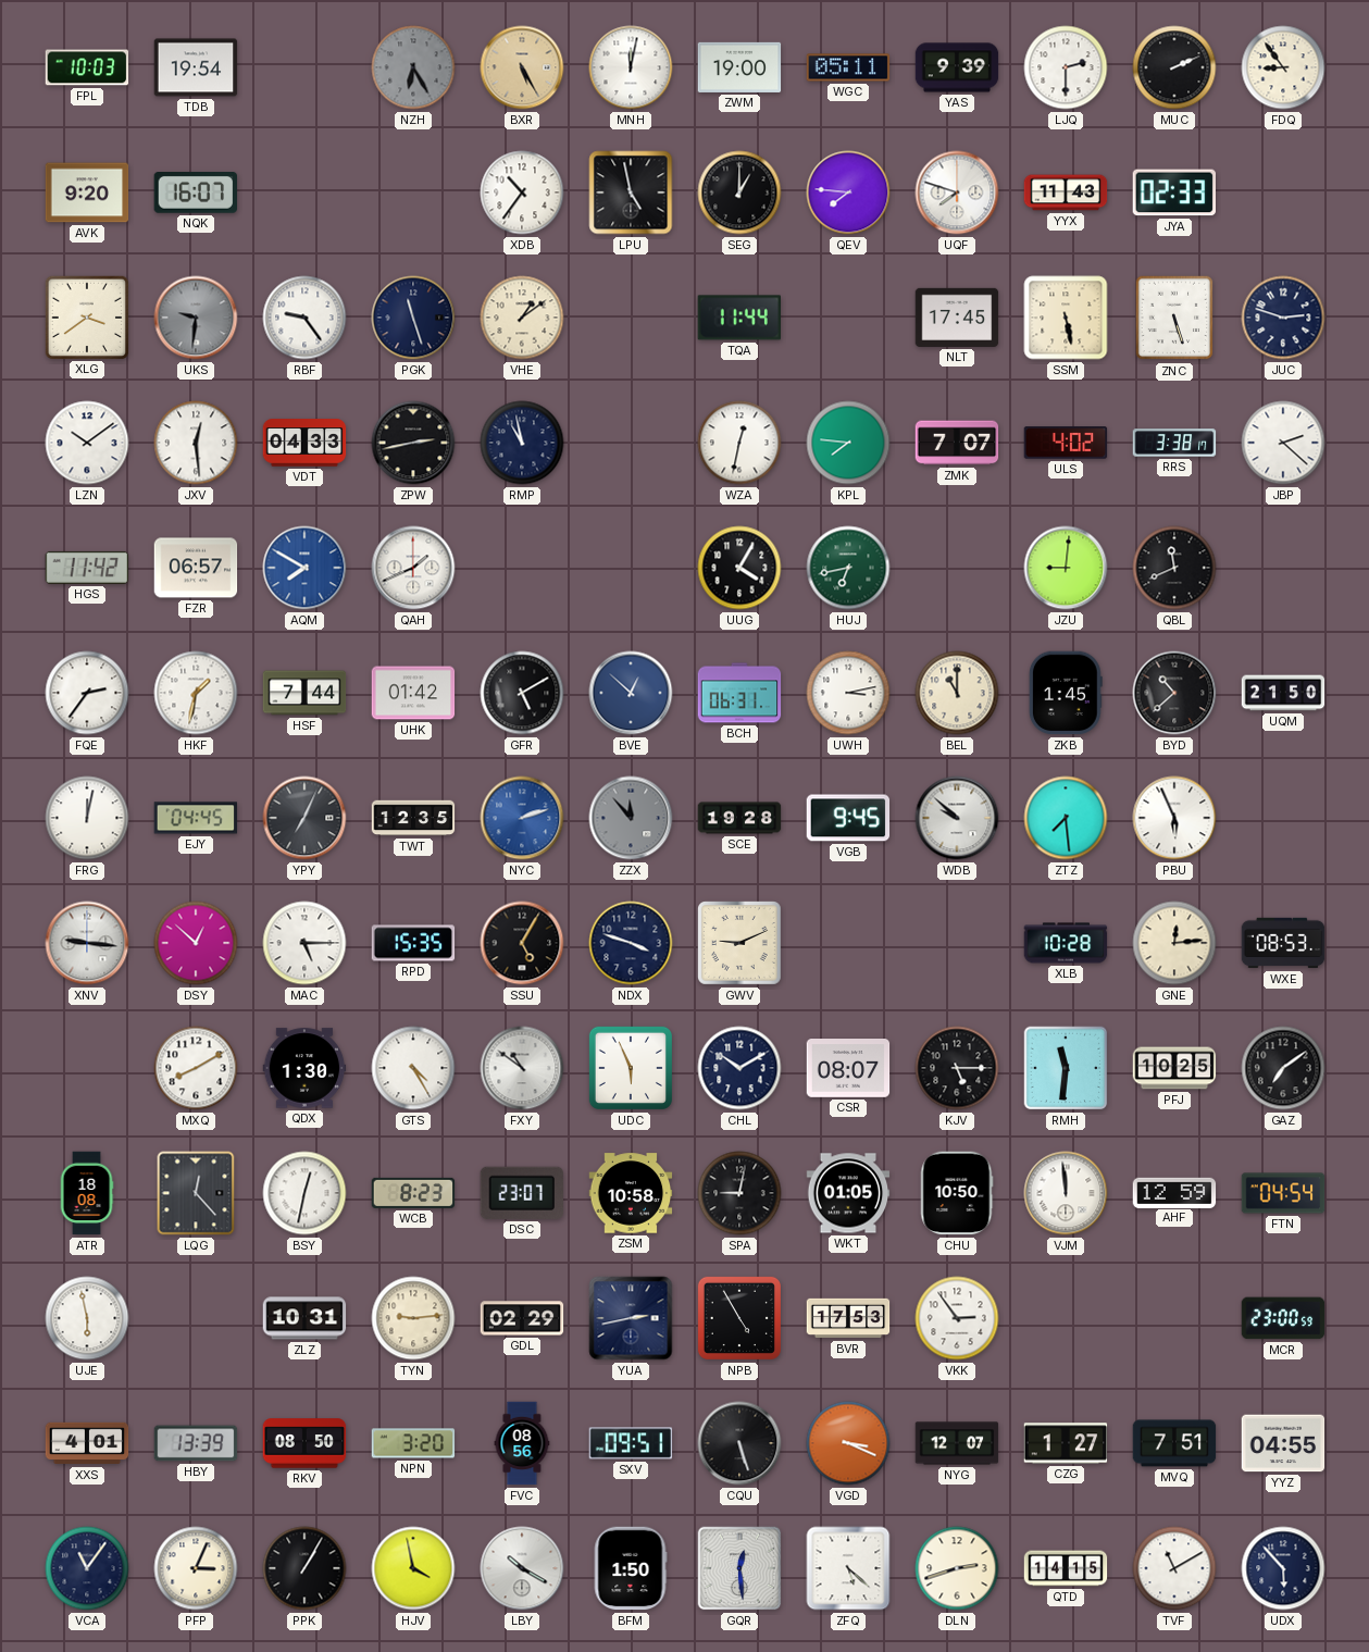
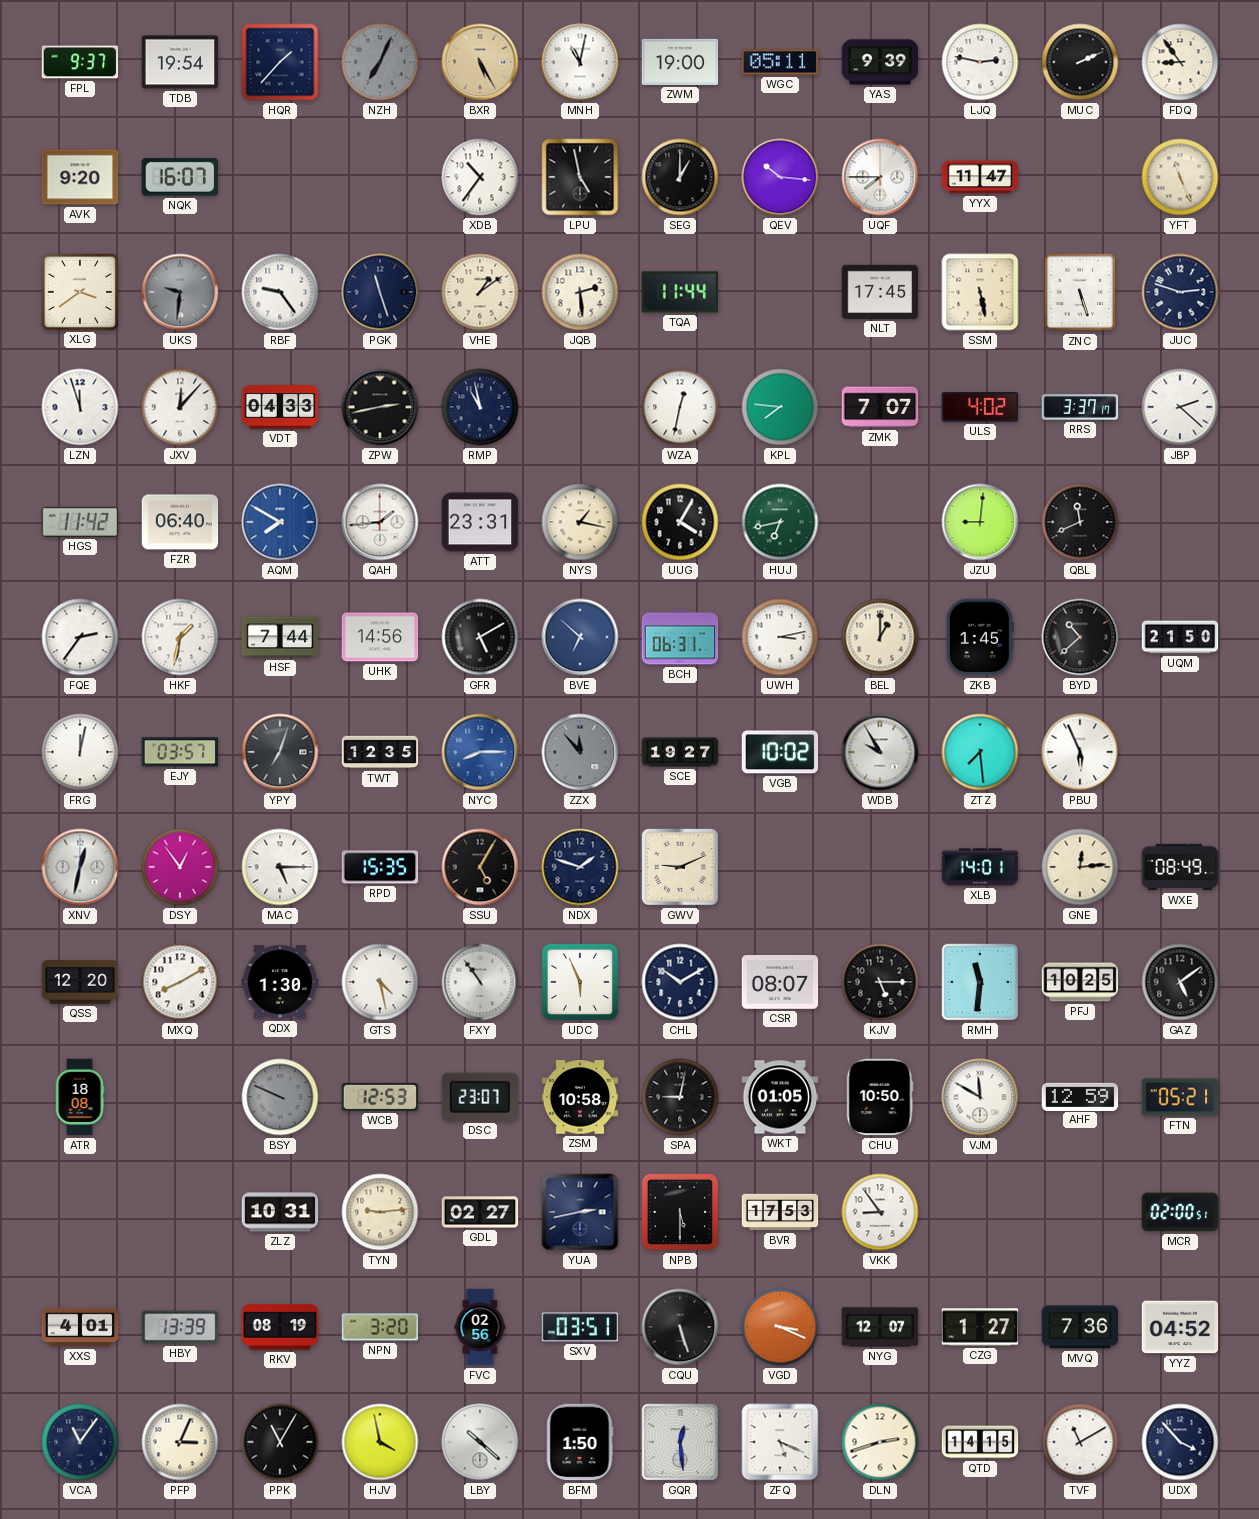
FPL: 10:03 -> 9:37
HQR: none -> 1:37
NZH: 6:25 -> 7:04
MNH: 12:02 -> 11:02
LJQ: 2:30 -> 2:47
QEV: 7:46 -> 10:16
UQF: 7:48 -> 7:45
YYX: 11:43 -> 11:47
JYA: 02:33 -> none
YFT: none -> 11:26
JQB: none -> 2:29
LZN: 10:09 -> 11:57
JXV: 12:29 -> 12:07
RRS: 3:38 -> 3:37
FZR: 06:57 -> 06:40
QAH: 1:41 -> 1:44
ATT: none -> 23:31
NYS: none -> 1:17
UHK: 01:42 -> 14:56
BVE: 12:52 -> 6:52
BEL: 11:00 -> 1:00
EJY: 04:45 -> 03:57
YPY: 7:04 -> 7:03
NYC: 2:12 -> 8:15
SCE: 19:28 -> 19:27
VGB: 9:45 -> 10:02
WDB: 9:52 -> 9:55
XNV: 9:16 -> 12:32
DSY: 12:52 -> 12:54
NDX: 3:48 -> 1:48
XLB: 10:28 -> 14:01
WXE: 08:53 -> 08:49
QSS: none -> 12:20
GTS: 4:25 -> 4:28
FXY: 10:51 -> 10:54
GAZ: 7:09 -> 5:09
LQG: 12:23 -> none
BSY: 12:32 -> 9:49
BSY dial: white -> grey
WCB: 8:23 -> 12:53
VJM: 11:59 -> 11:50
FTN: 04:54 -> 05:21
UJE: 5:58 -> none
GDL: 02:29 -> 02:27
NPB: 4:55 -> 5:30
VKK: 2:54 -> 8:54
MCR: 23:00 -> 02:00
RKV: 08:50 -> 08:19
FVC: 08:56 -> 02:56
SXV: 09:51 -> 03:51
MVQ: 7:51 -> 7:36
YYZ: 04:55 -> 04:52
PPK: 1:05 -> 11:05
LBY: 10:20 -> 10:22
ZFQ: 5:22 -> 5:19
UDX: 5:53 -> 3:53
